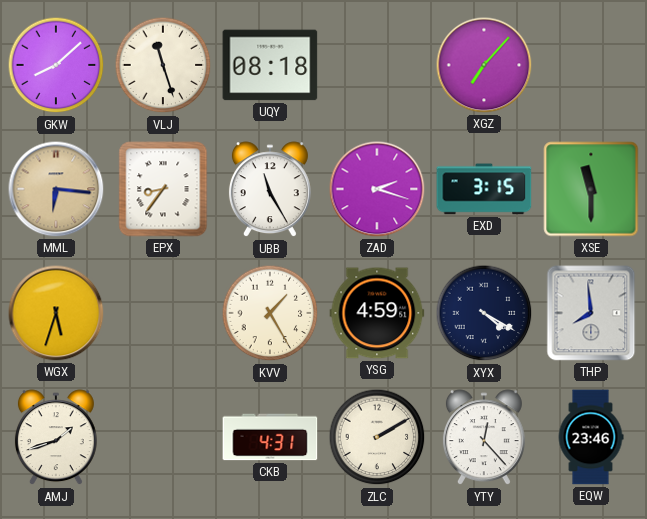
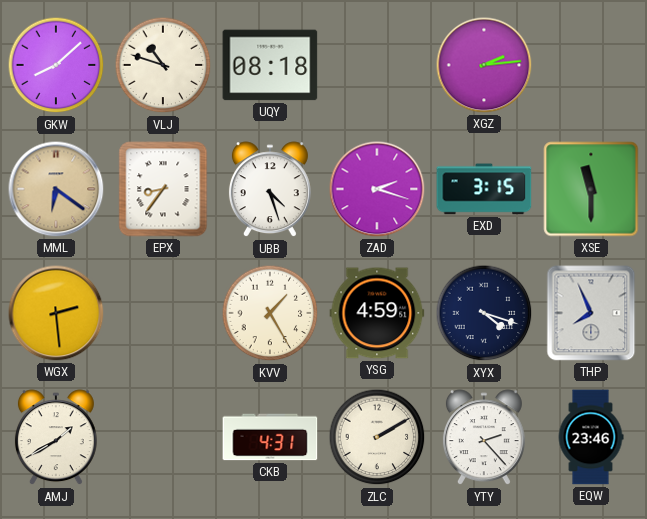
VLJ: 11:27 -> 10:48
XGZ: 7:07 -> 2:14
MML: 6:16 -> 6:21
UBB: 11:25 -> 4:27
WGX: 5:33 -> 2:29
XYX: 4:20 -> 4:18
THP: 7:59 -> 7:56
AMJ: 1:42 -> 1:40
YTY: 12:23 -> 2:23
